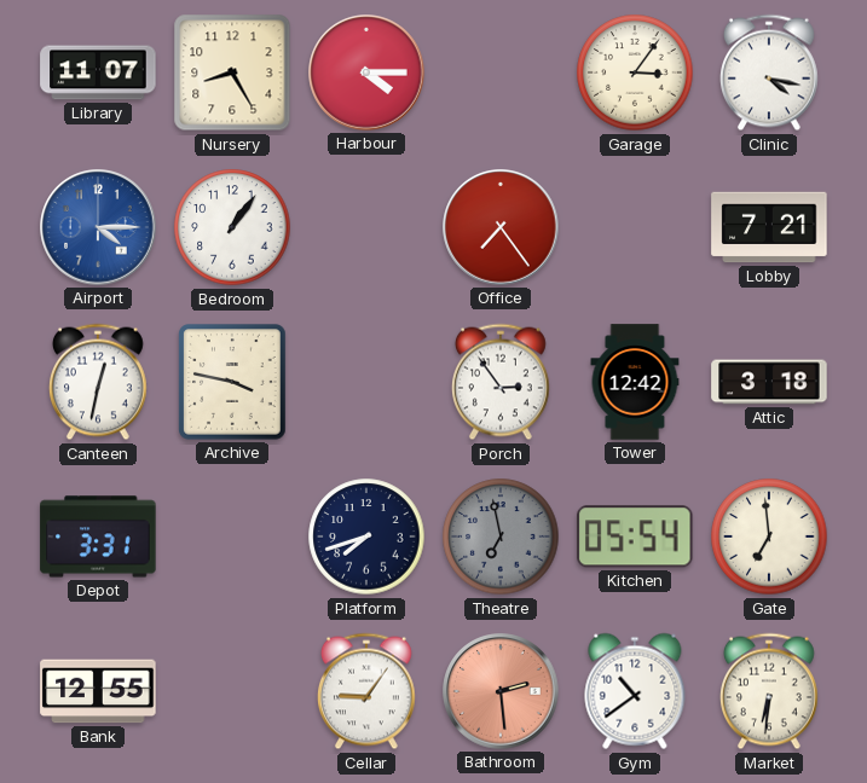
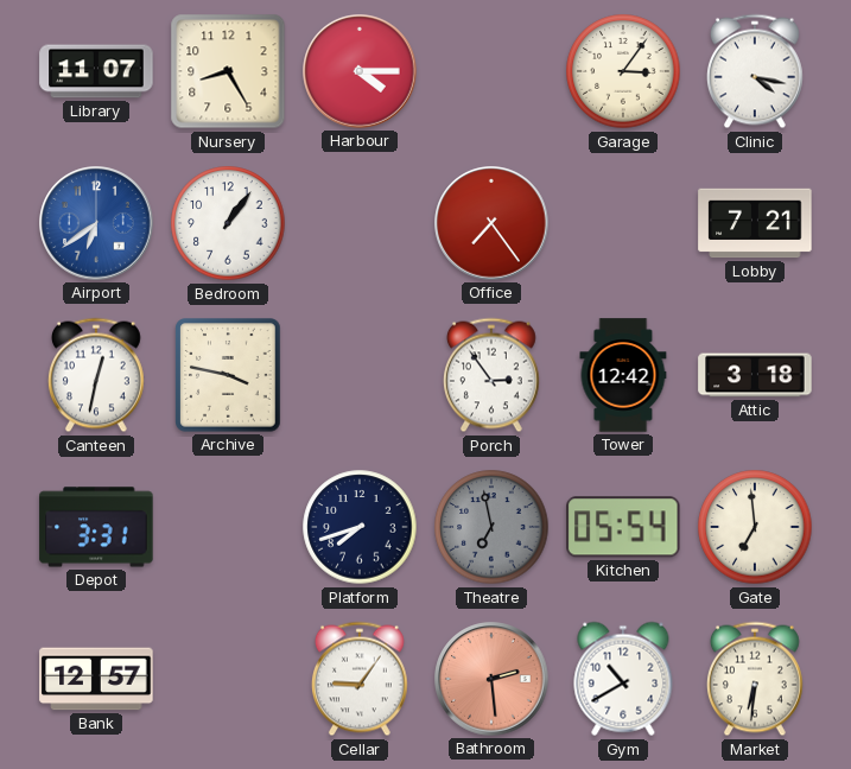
Airport: 4:15 -> 6:39
Bank: 12:55 -> 12:57
Gym: 10:39 -> 10:40
